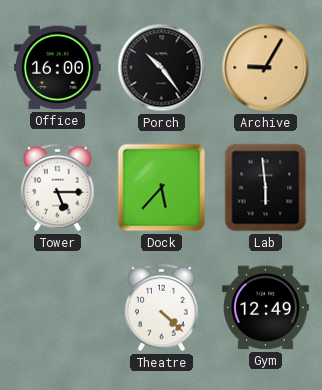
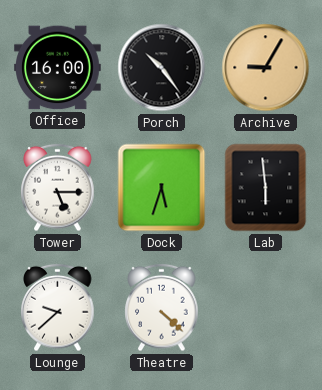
Dock: 5:37 -> 5:33
Lounge: none -> 9:38
Gym: 12:49 -> none
